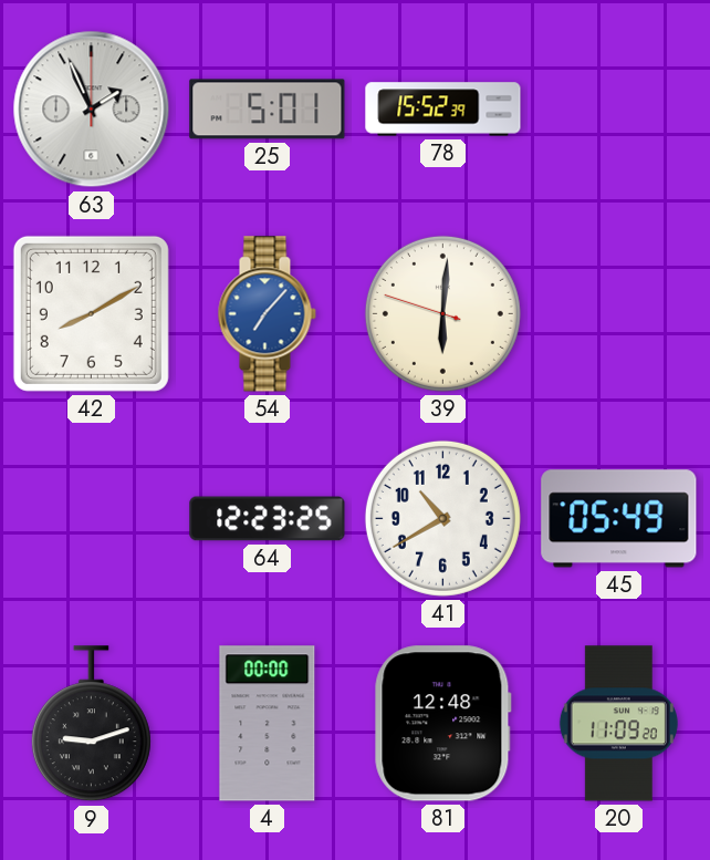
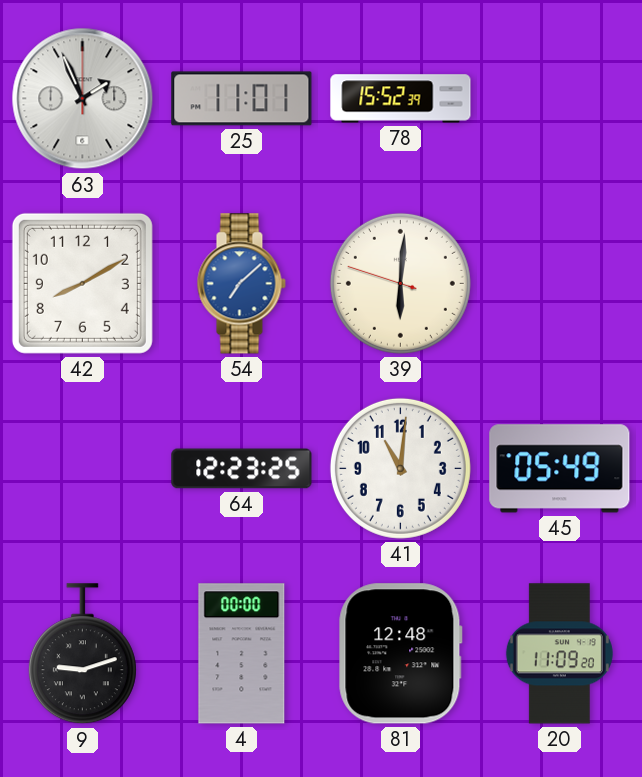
25: 5:01 -> 11:01
54: 7:07 -> 7:08
41: 10:40 -> 11:01
